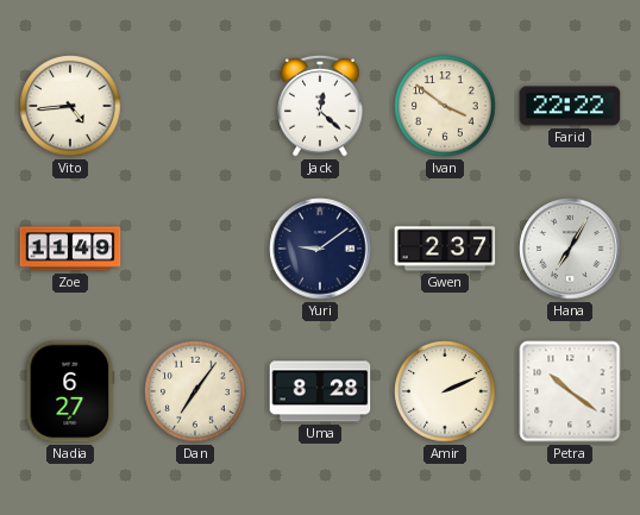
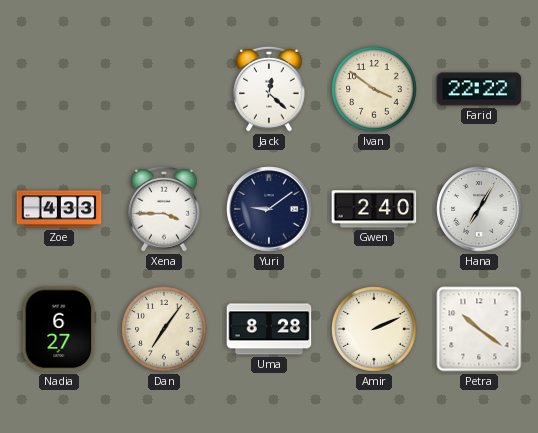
Vito: 4:44 -> none
Zoe: 11:49 -> 4:33
Xena: none -> 3:45
Gwen: 2:37 -> 2:40
